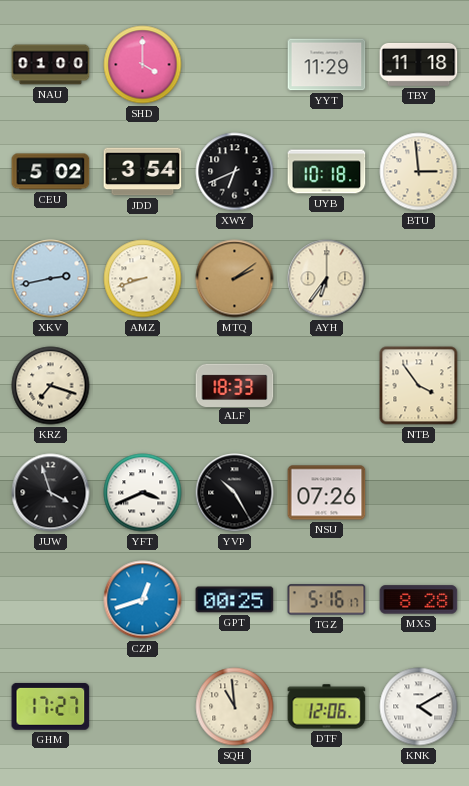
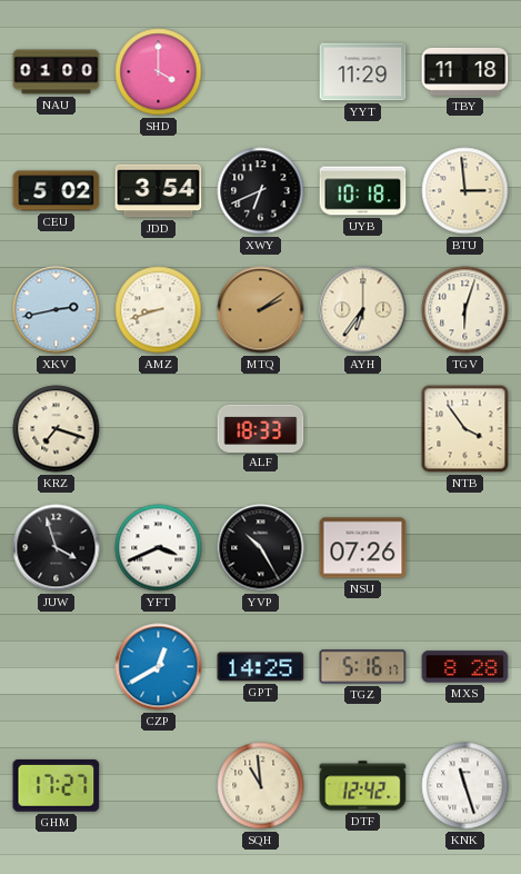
TGV: none -> 6:03
CZP: 12:42 -> 12:40
GPT: 00:25 -> 14:25
DTF: 12:06 -> 12:42
KNK: 4:10 -> 11:27
